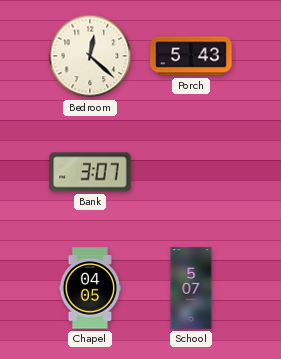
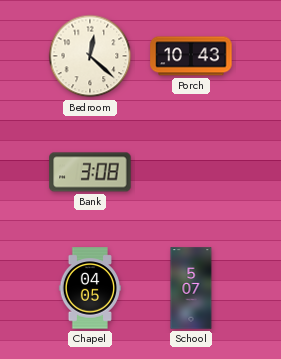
Porch: 5:43 -> 10:43
Bank: 3:07 -> 3:08
